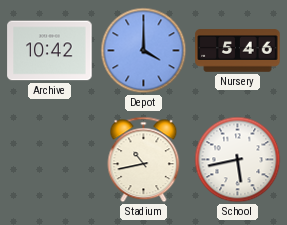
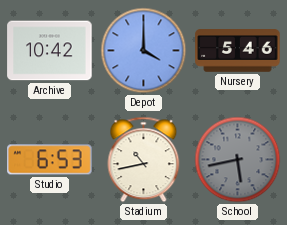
Studio: none -> 6:53
School dial: white -> grey
